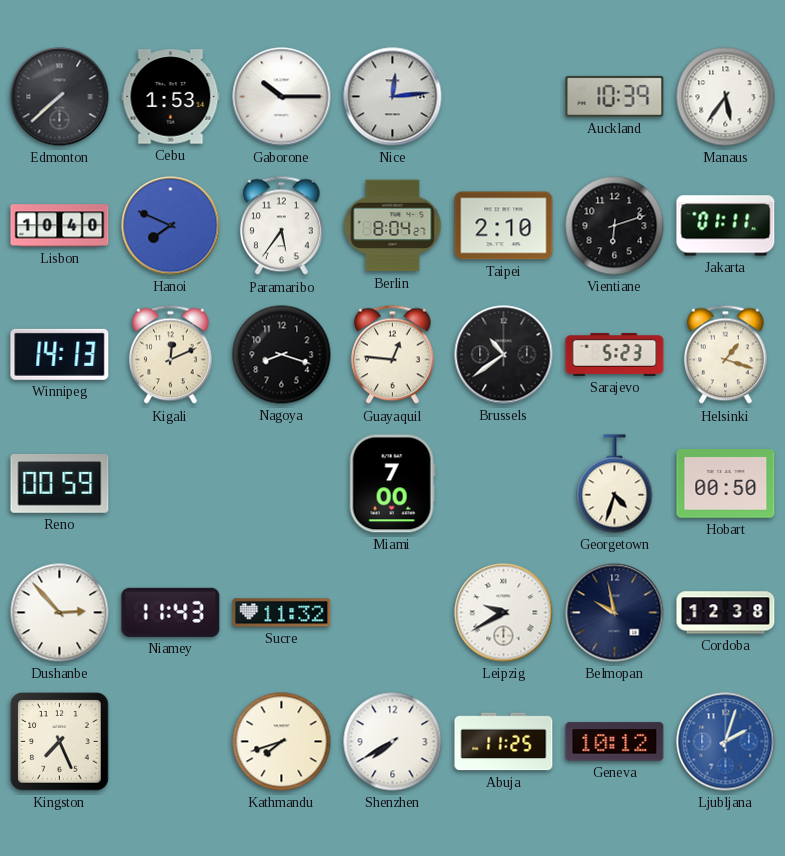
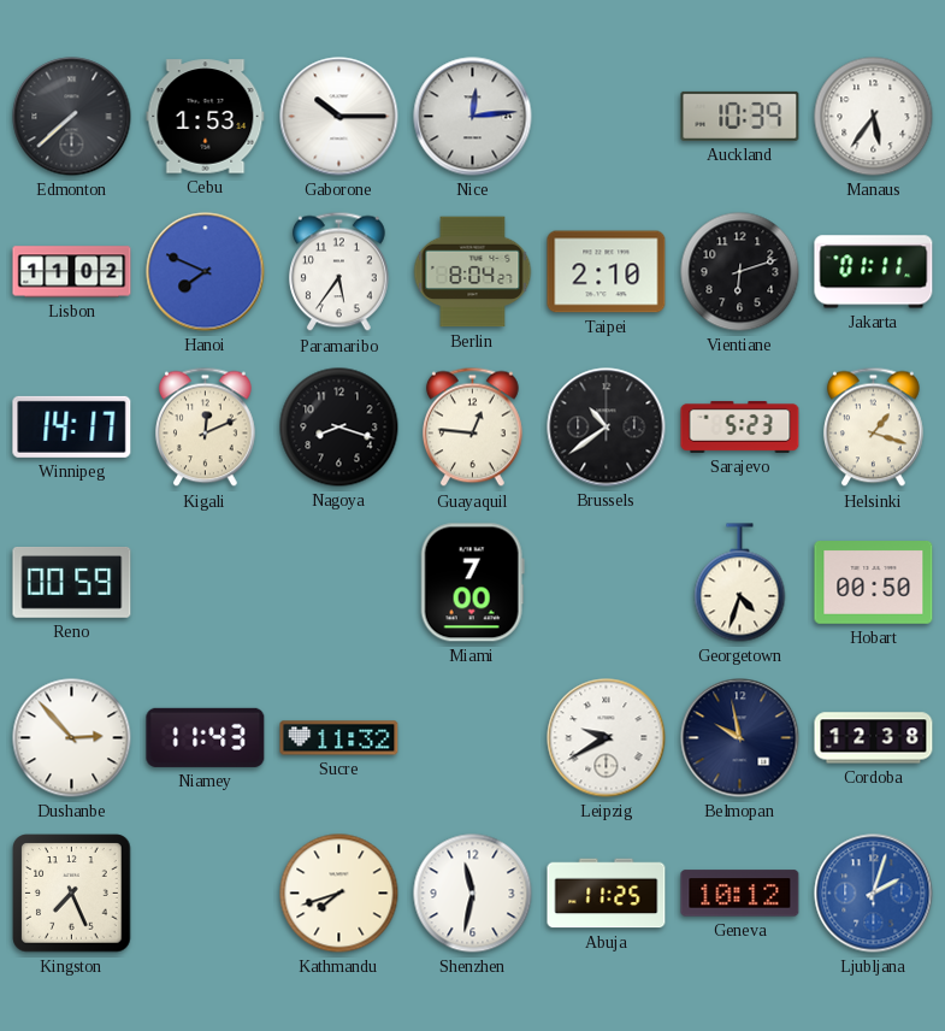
Lisbon: 10:40 -> 11:02
Winnipeg: 14:13 -> 14:17
Shenzhen: 7:40 -> 11:32
